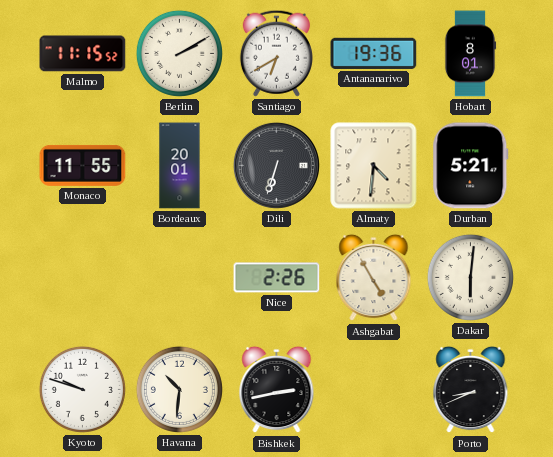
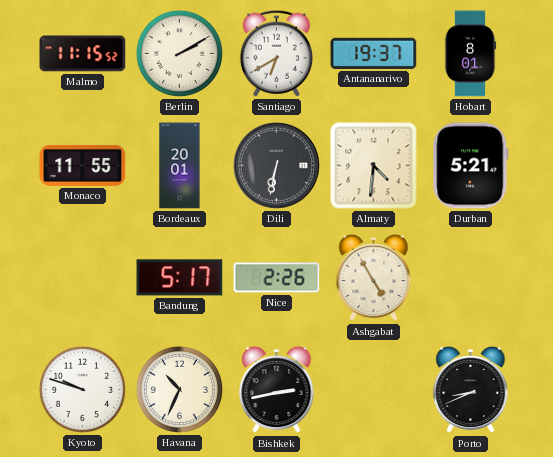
Antananarivo: 19:36 -> 19:37
Dili: 6:33 -> 6:32
Bandung: none -> 5:17
Dakar: 6:01 -> none
Havana: 10:31 -> 10:34
